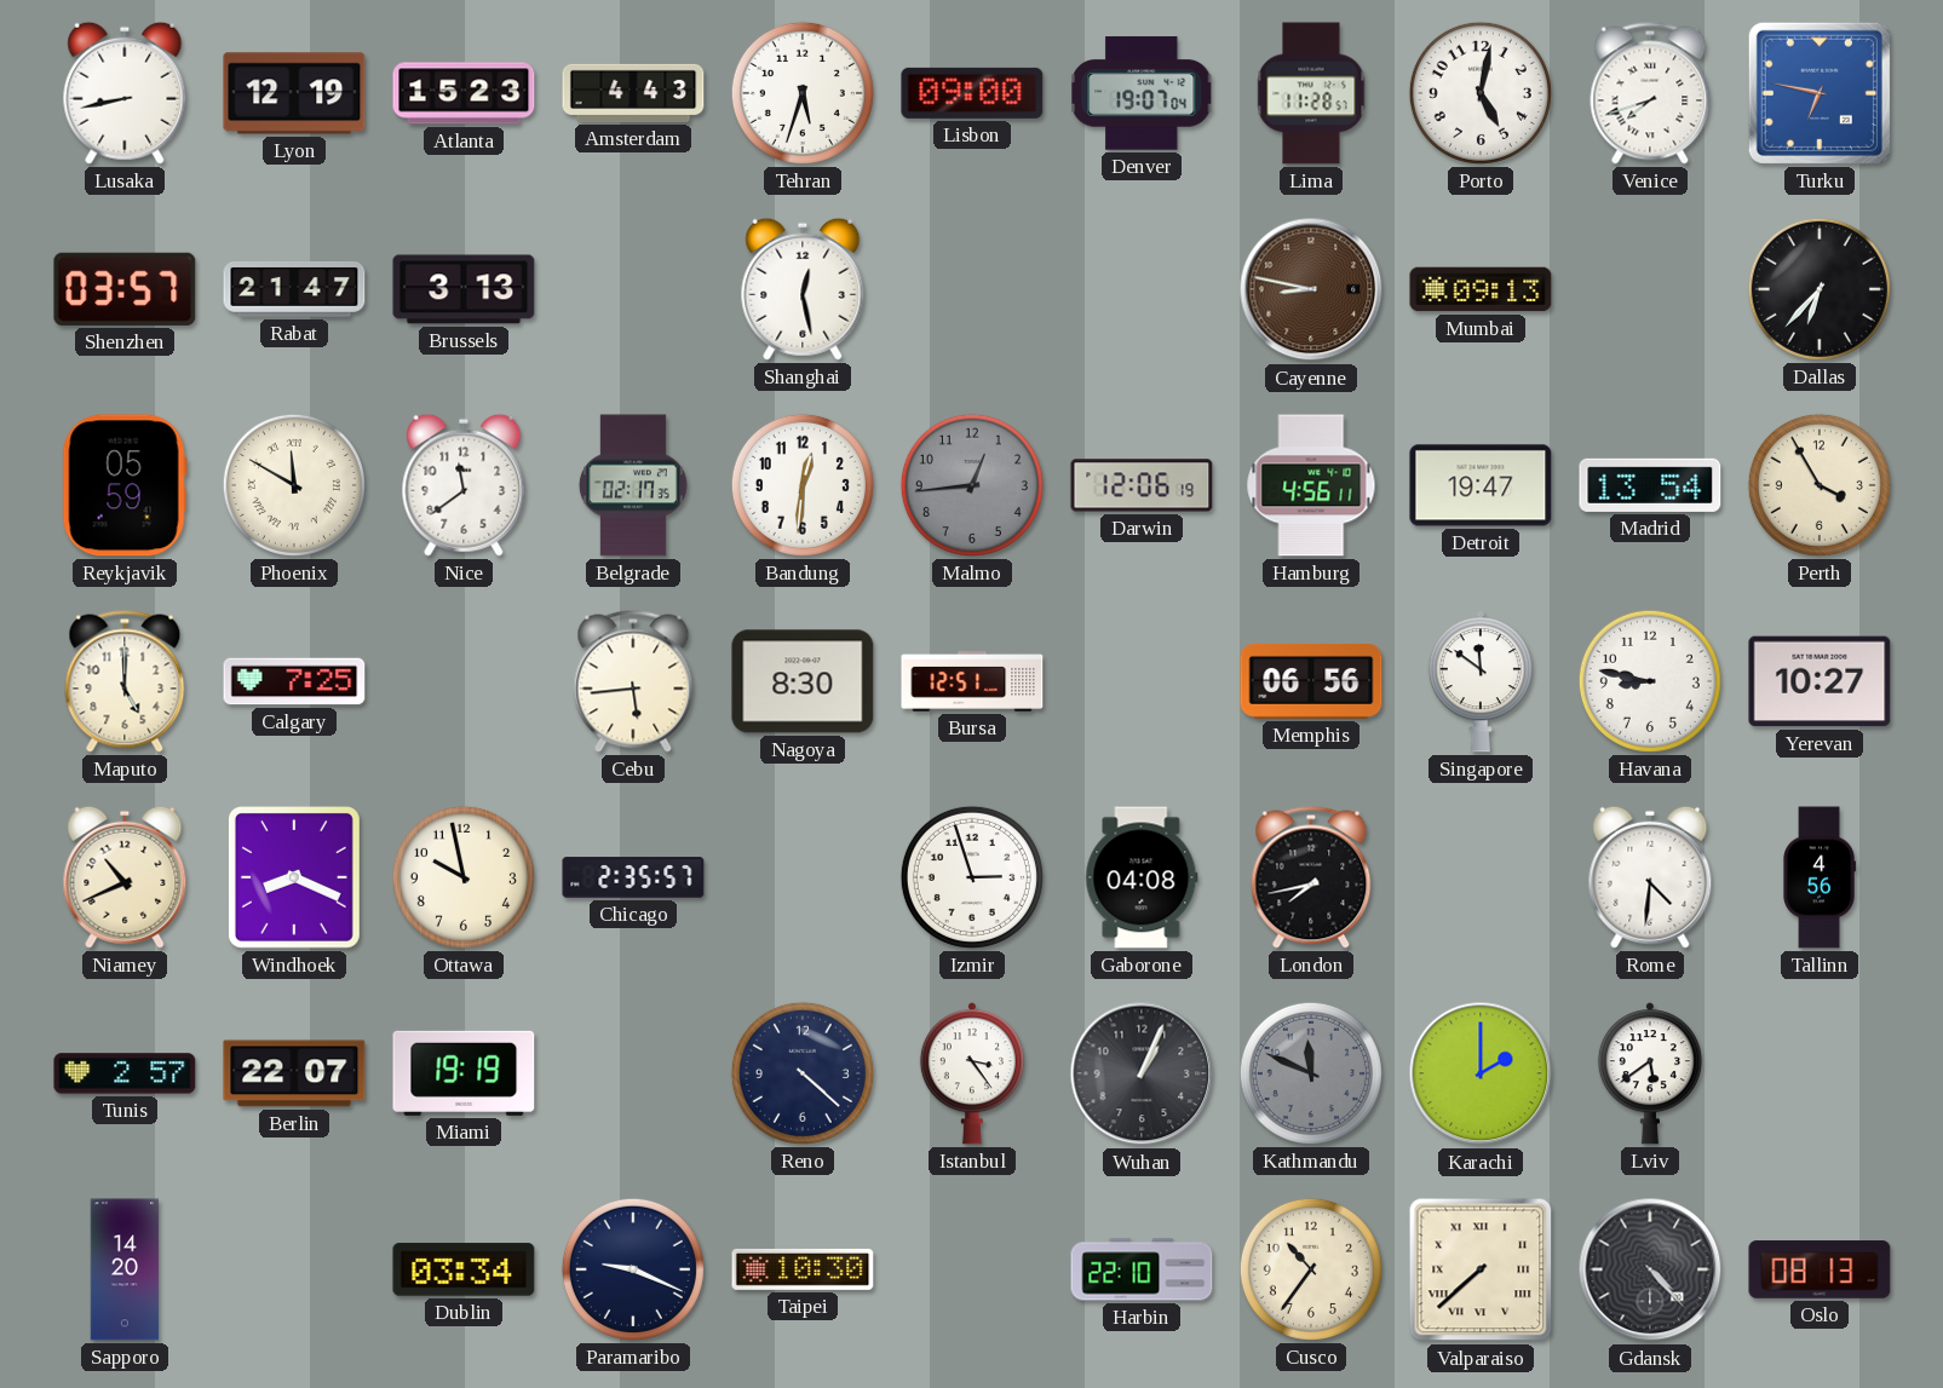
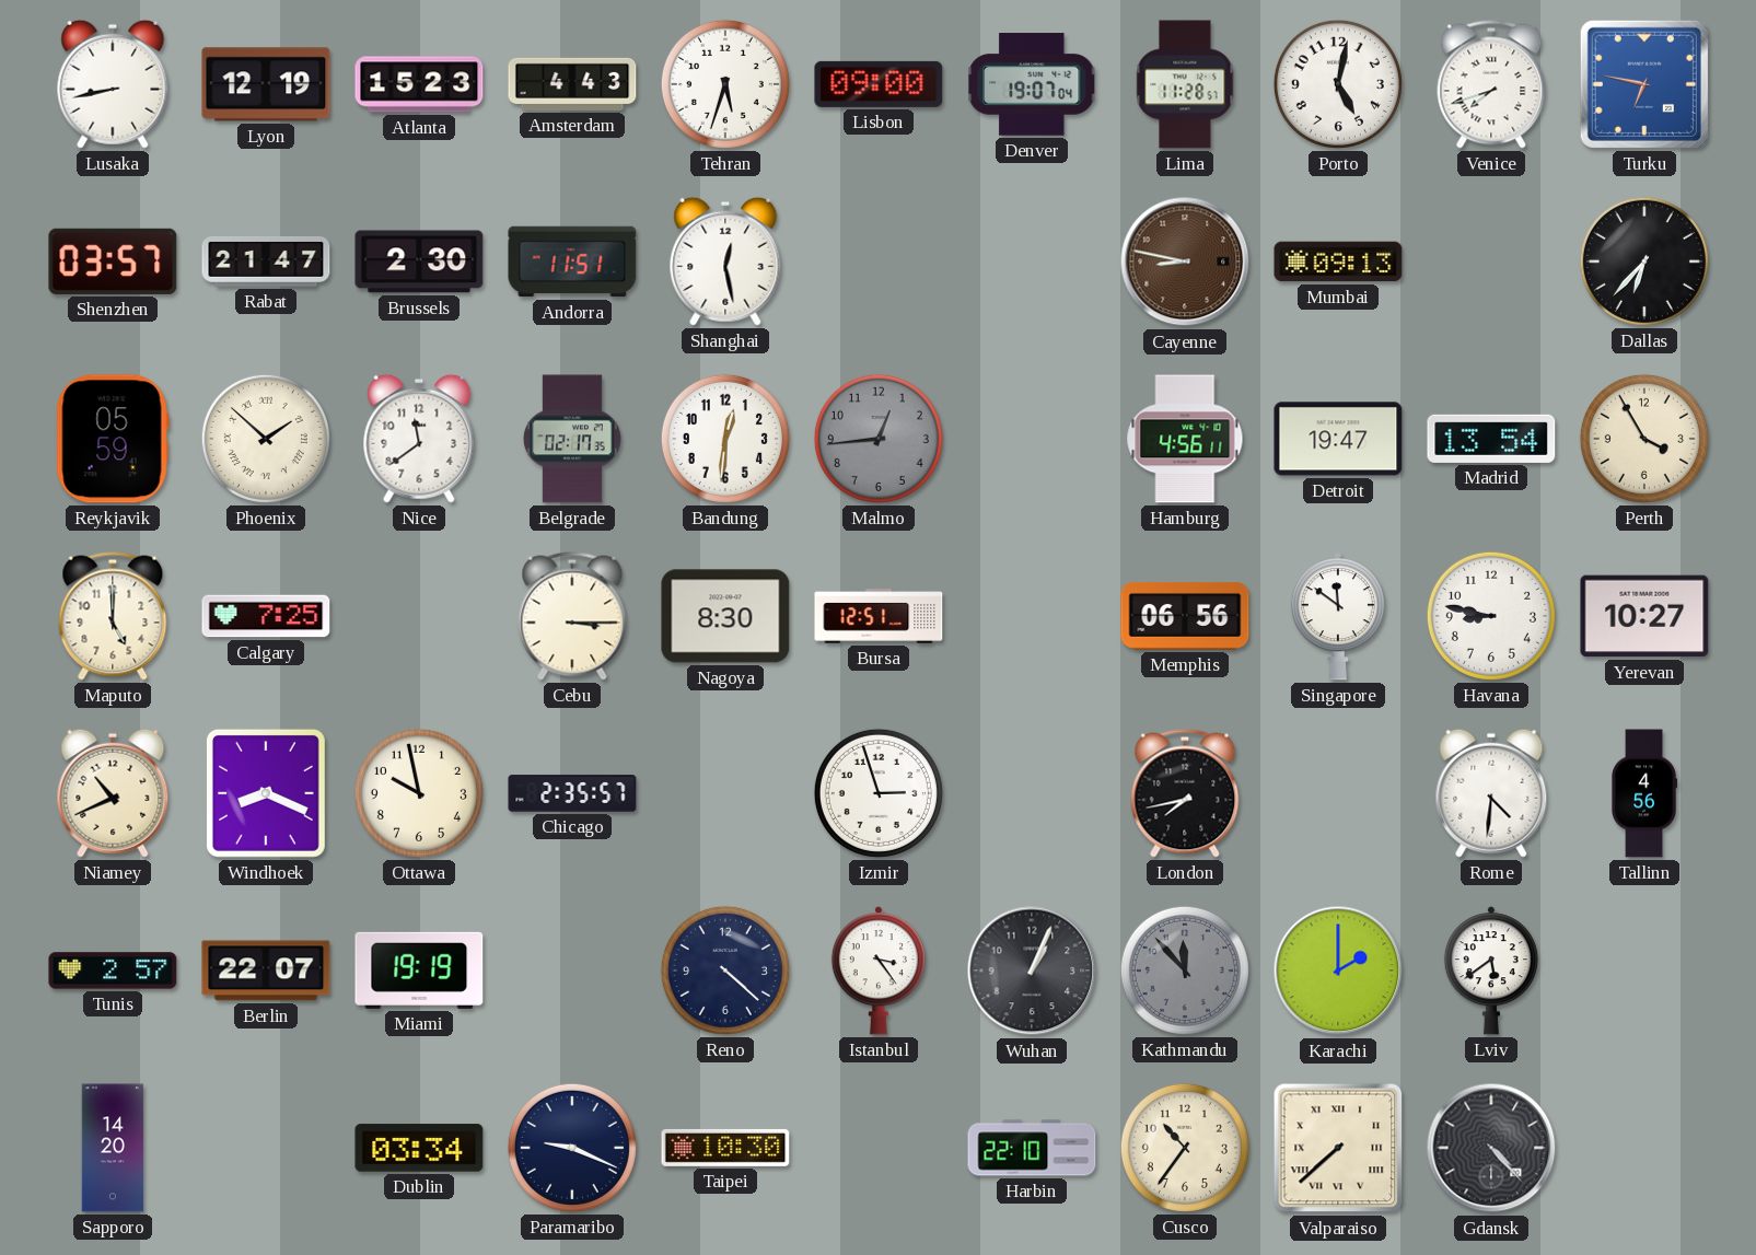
Brussels: 3:13 -> 2:30
Andorra: none -> 11:51
Phoenix: 11:50 -> 1:52
Darwin: 12:06 -> none
Cebu: 5:44 -> 3:15
Gaborone: 04:08 -> none
Kathmandu: 11:49 -> 11:53
Oslo: 08:13 -> none
